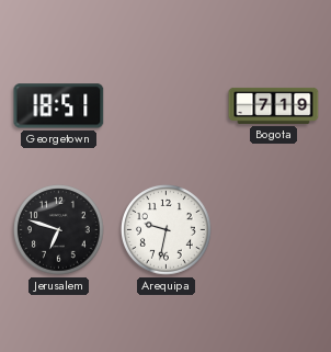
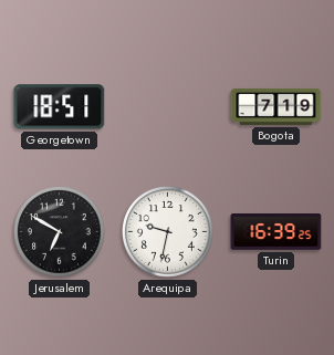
Jerusalem: 6:48 -> 6:50
Turin: none -> 16:39
